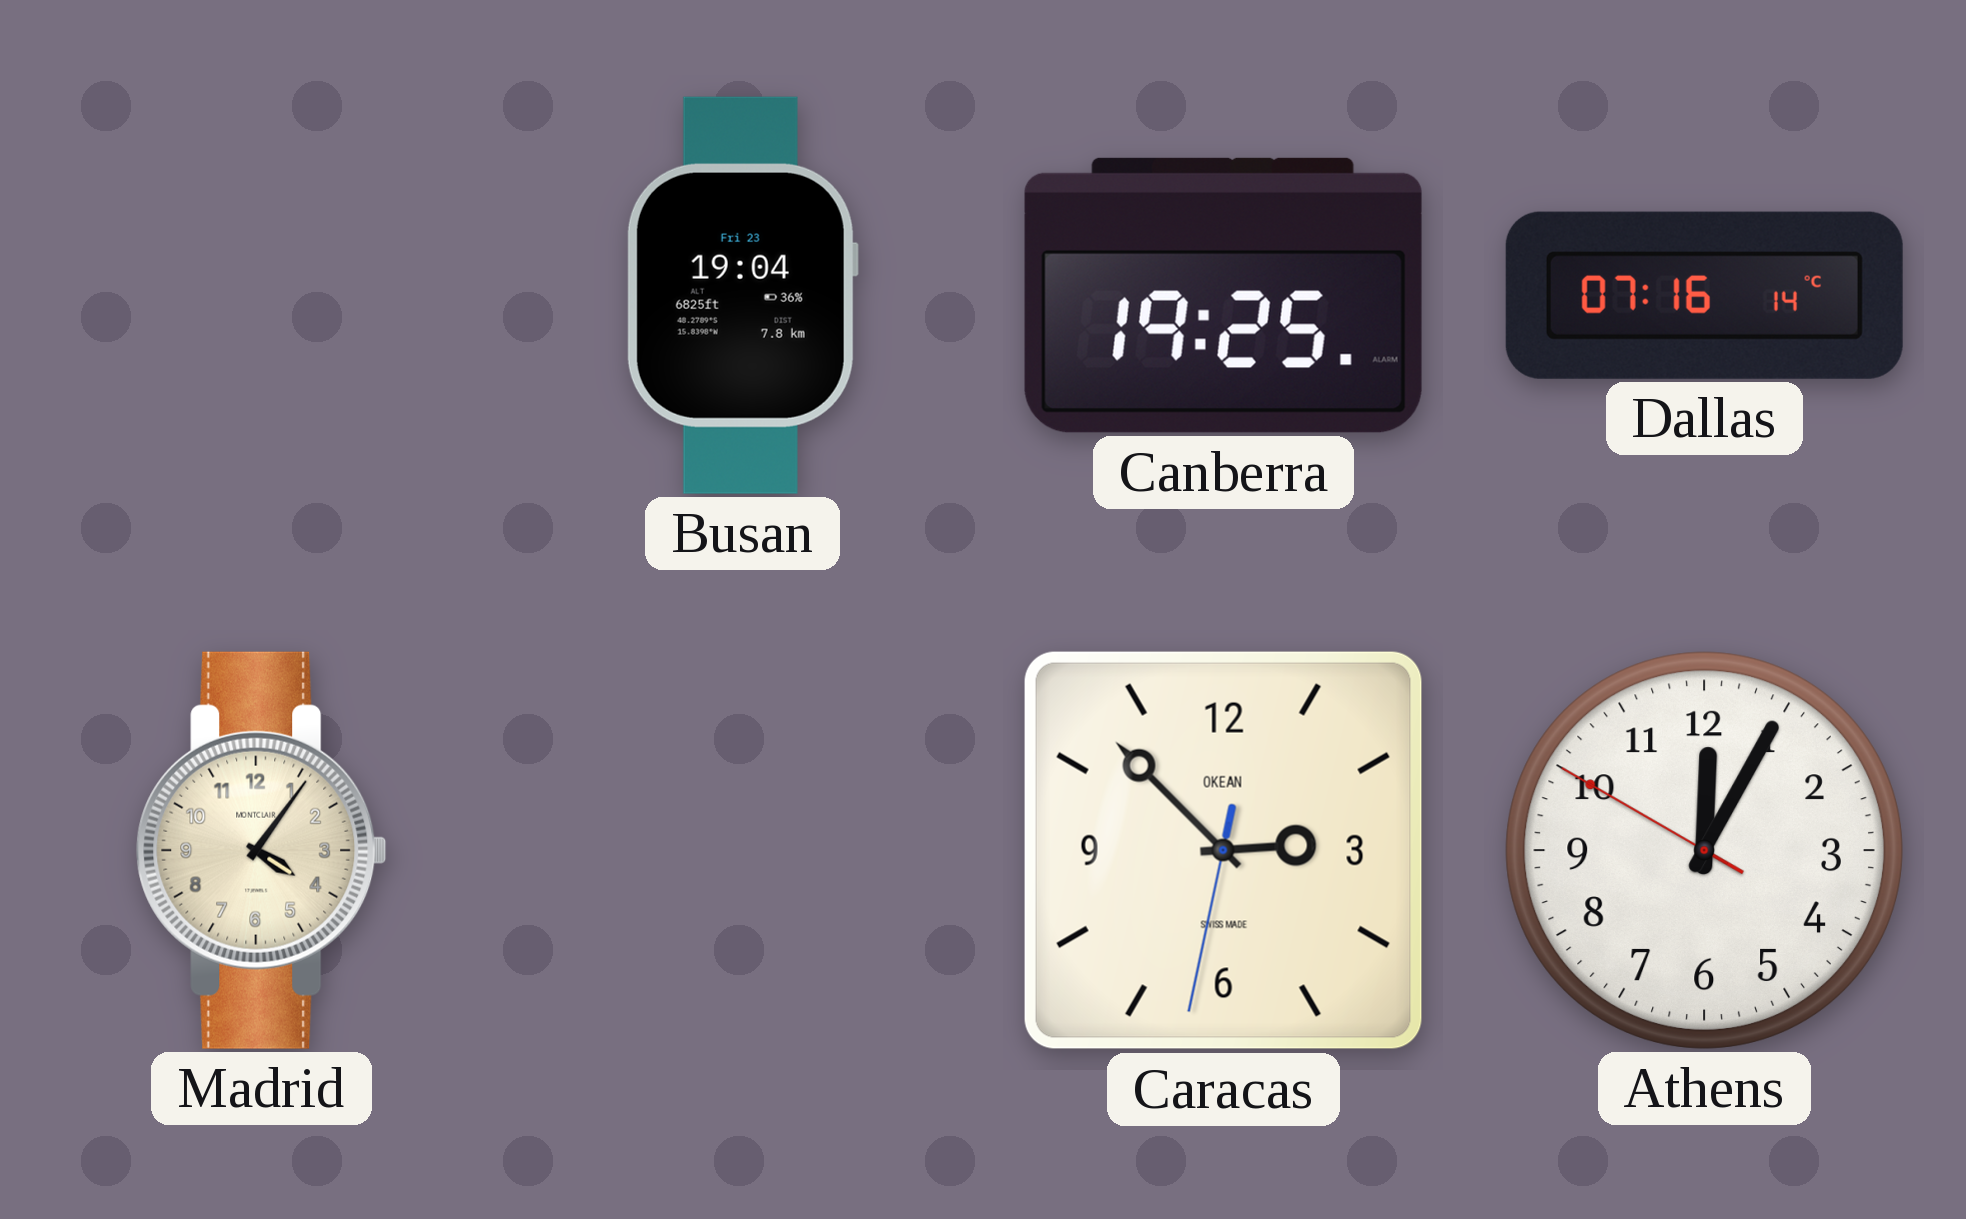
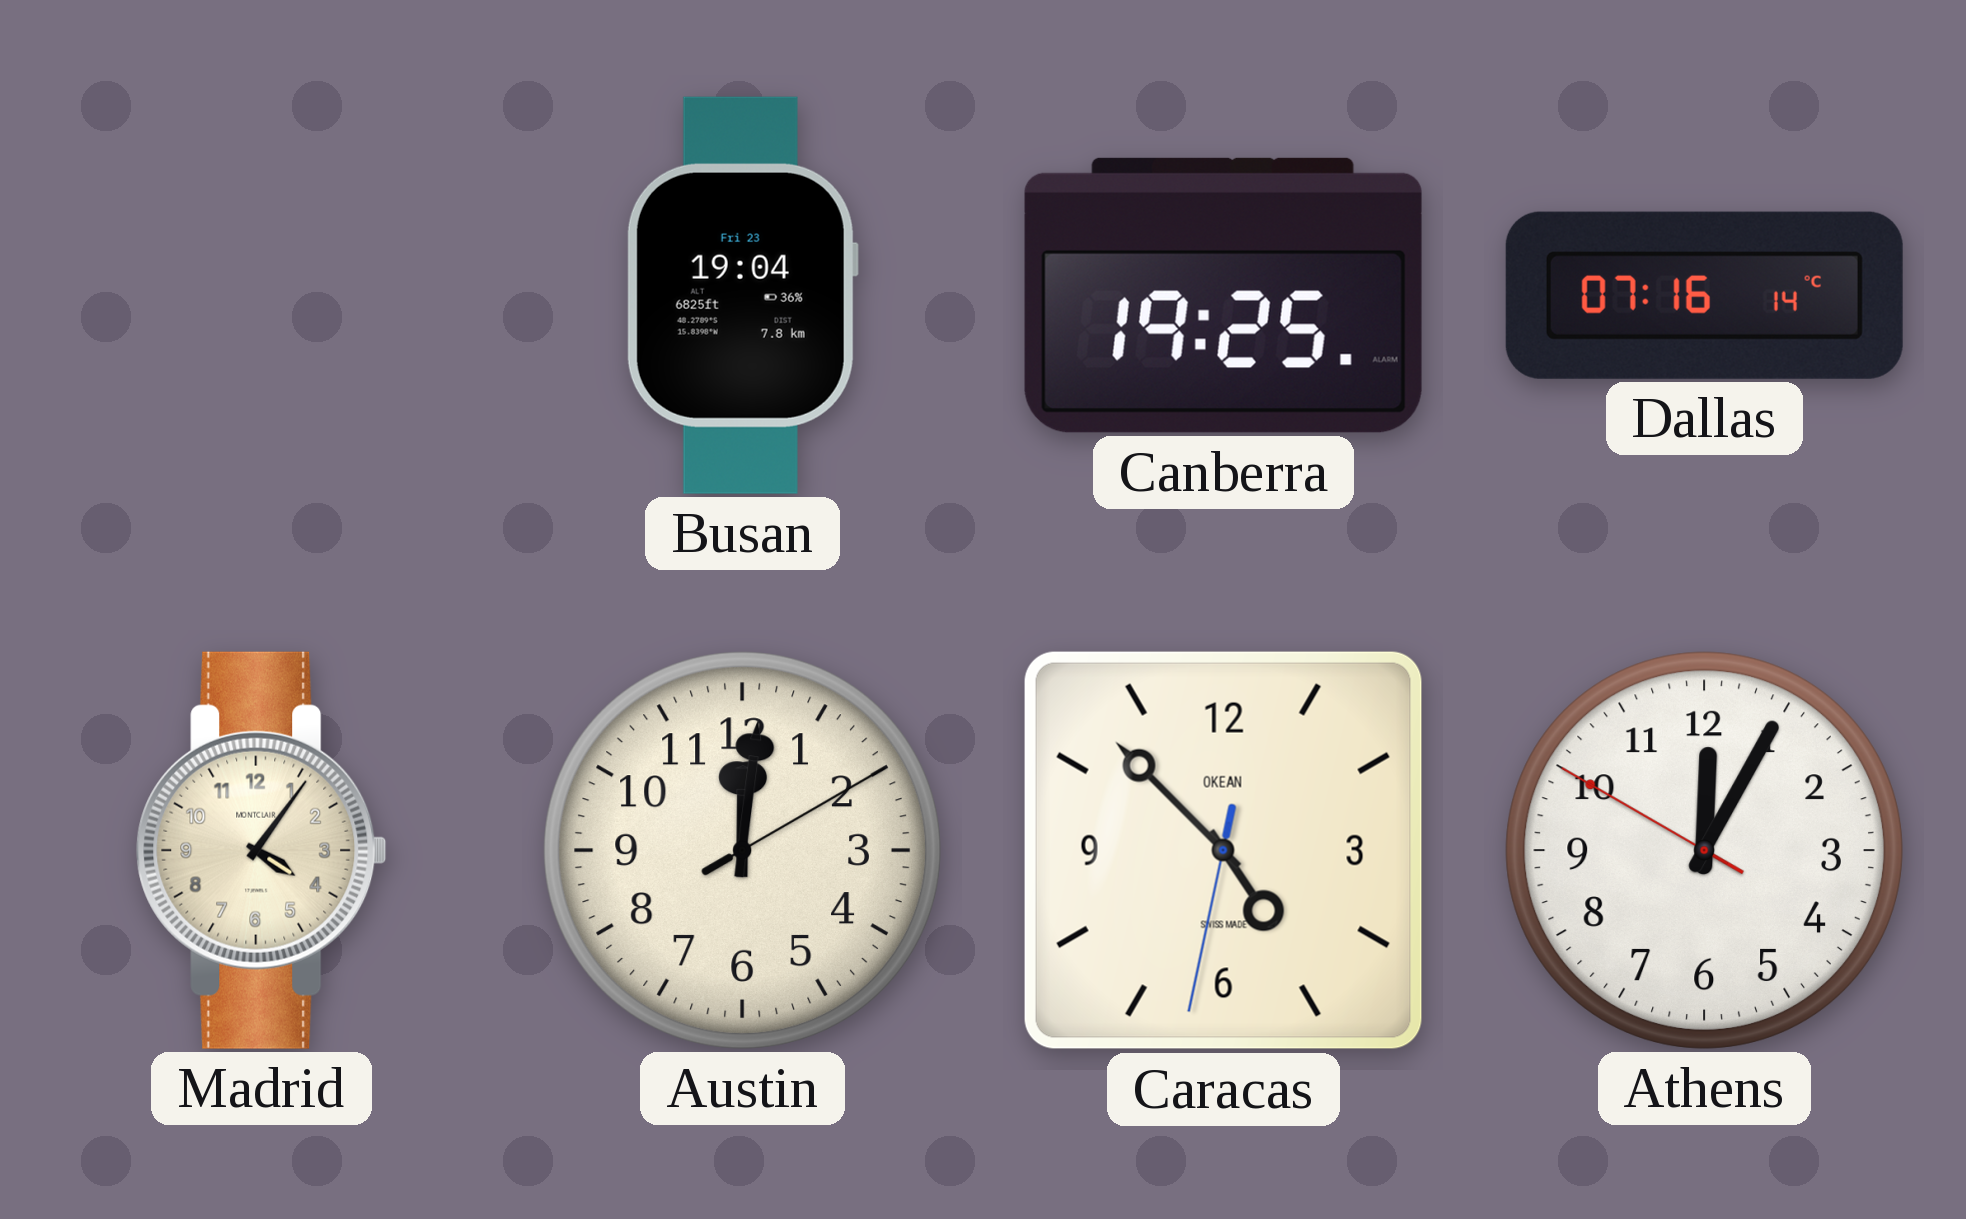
Austin: none -> 12:01
Caracas: 2:52 -> 4:52
